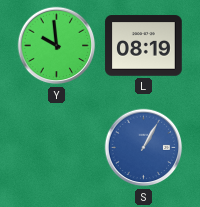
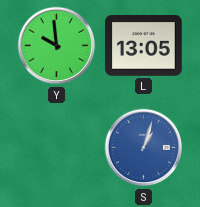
L: 08:19 -> 13:05
S: 1:05 -> 1:03
